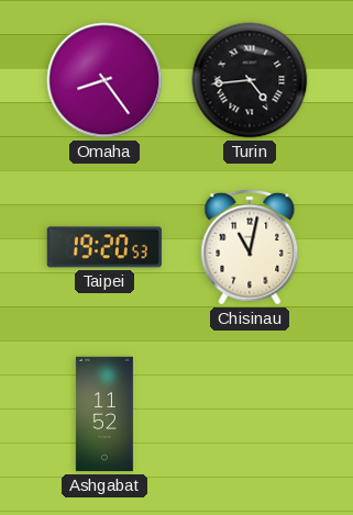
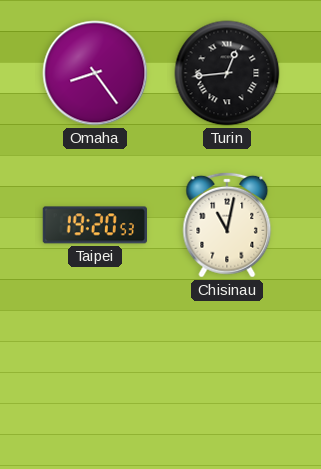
Turin: 4:44 -> 12:44
Ashgabat: 11:52 -> none
